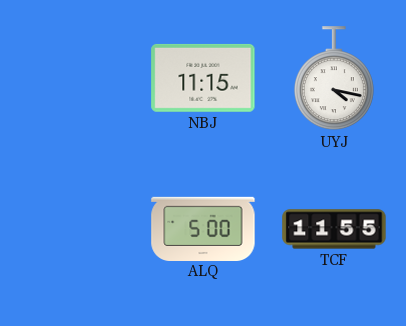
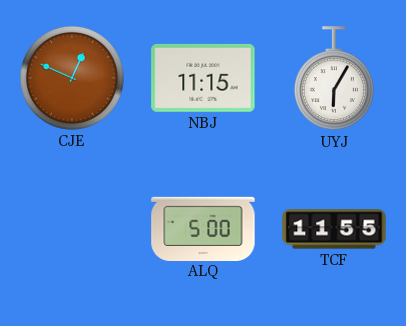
CJE: none -> 12:49
UYJ: 4:17 -> 6:05
